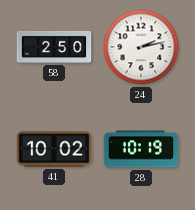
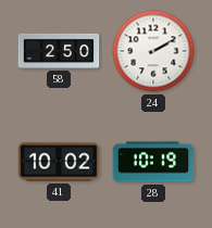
24: 2:13 -> 2:10
